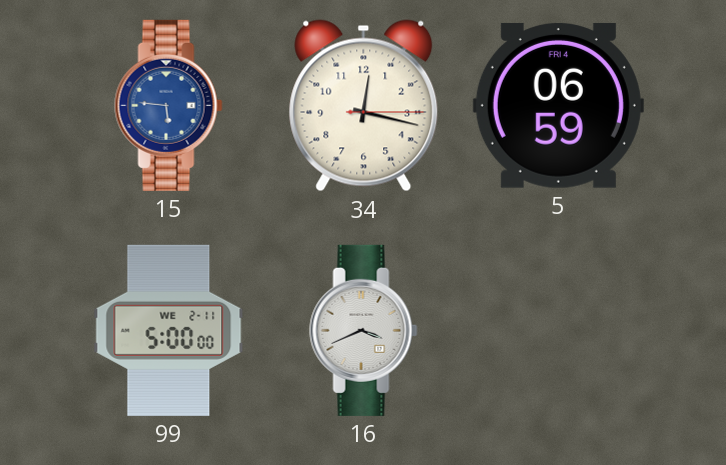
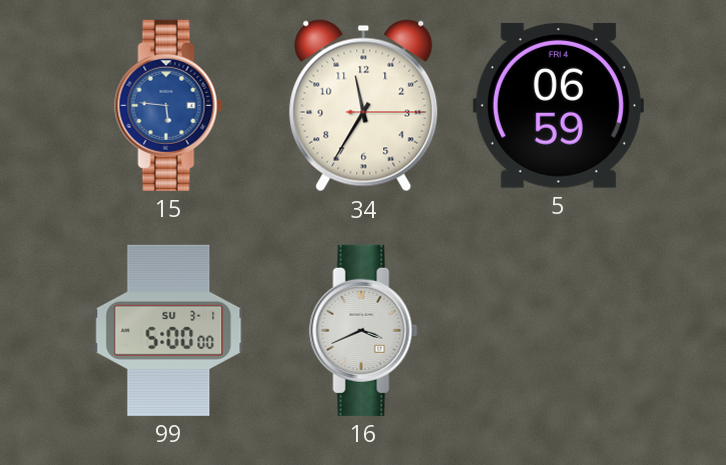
34: 12:17 -> 11:35
99 date: WE 2-11 -> SU 3-1
